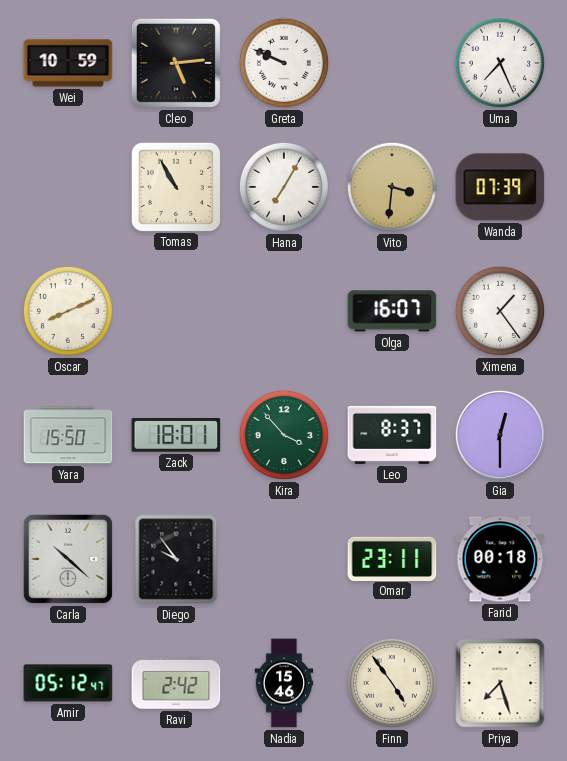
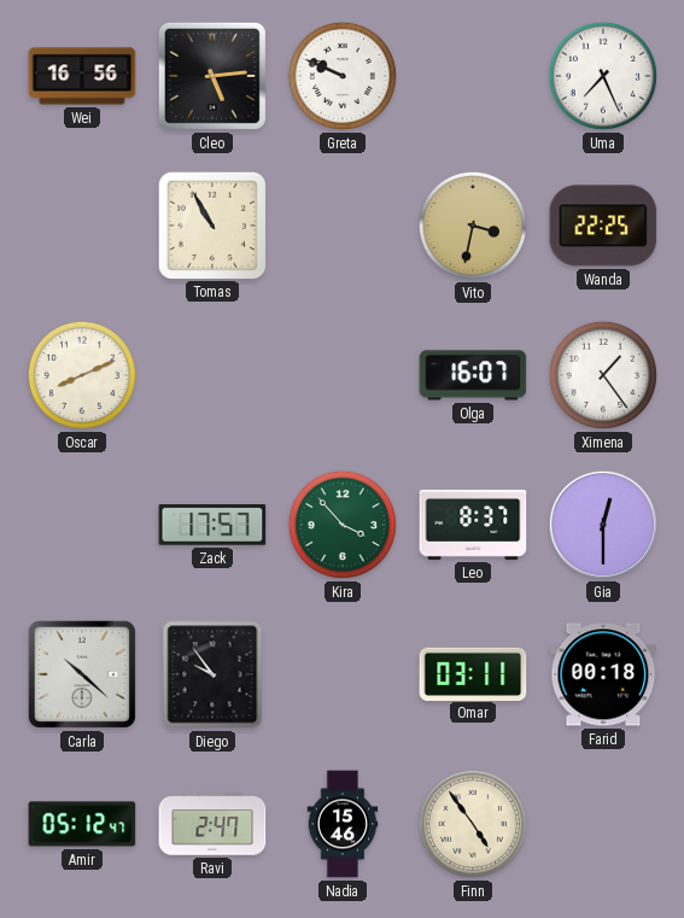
Wei: 10:59 -> 16:56
Hana: 7:05 -> none
Vito: 3:31 -> 3:32
Wanda: 07:39 -> 22:25
Yara: 15:50 -> none
Zack: 18:01 -> 17:57
Omar: 23:11 -> 03:11
Ravi: 2:42 -> 2:47
Priya: 7:27 -> none
